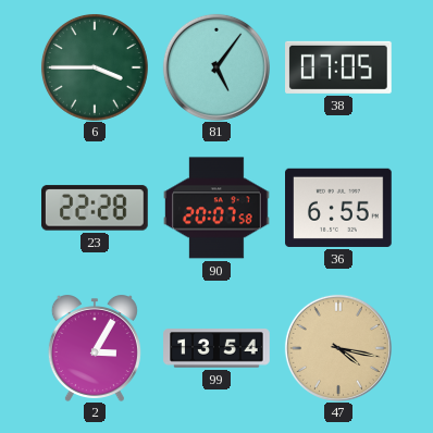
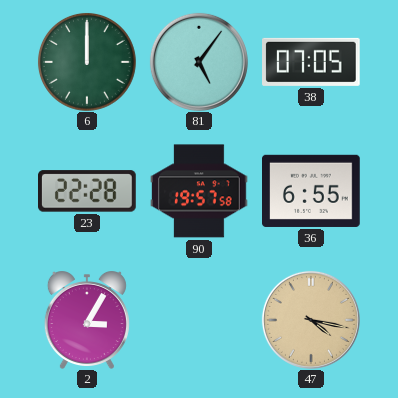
6: 3:45 -> 12:00
90: 20:07 -> 19:57
99: 13:54 -> none
